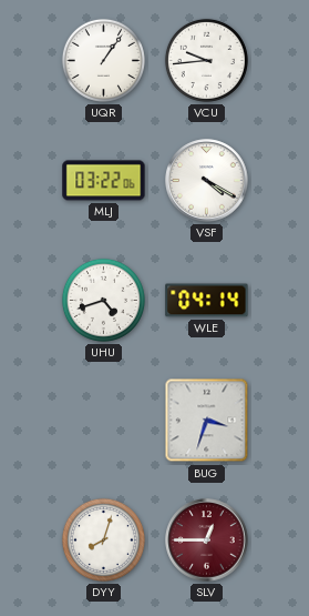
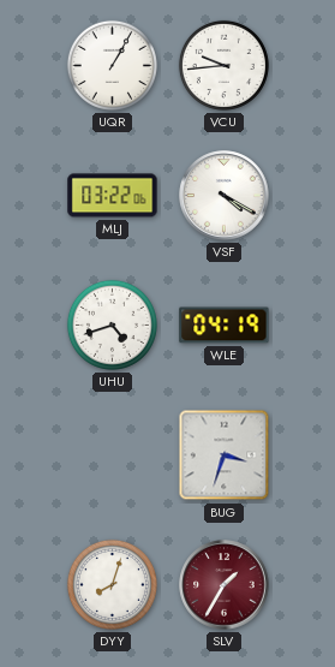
UQR: 1:06 -> 1:05
WLE: 04:14 -> 04:19
SLV: 12:45 -> 1:35
